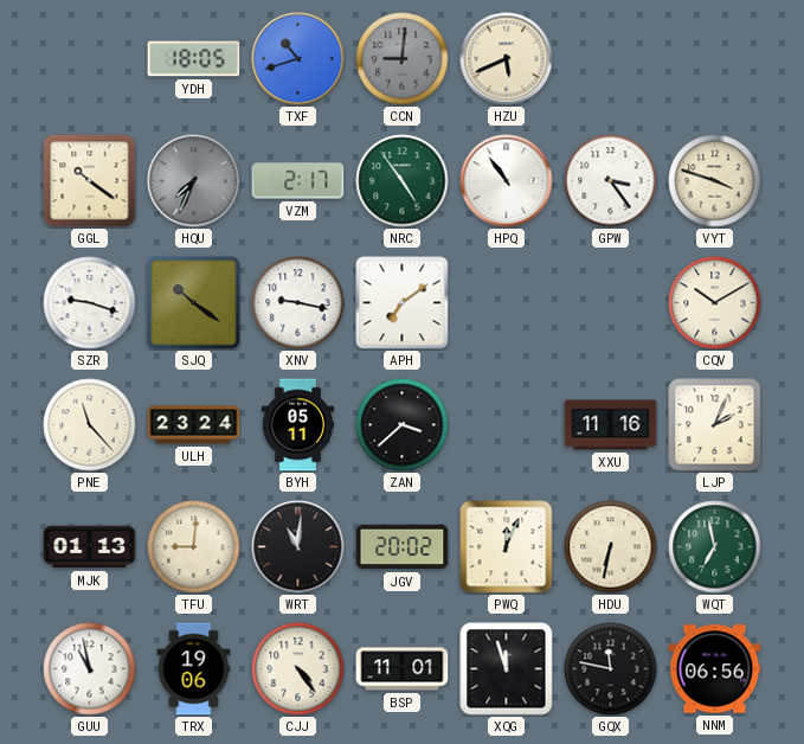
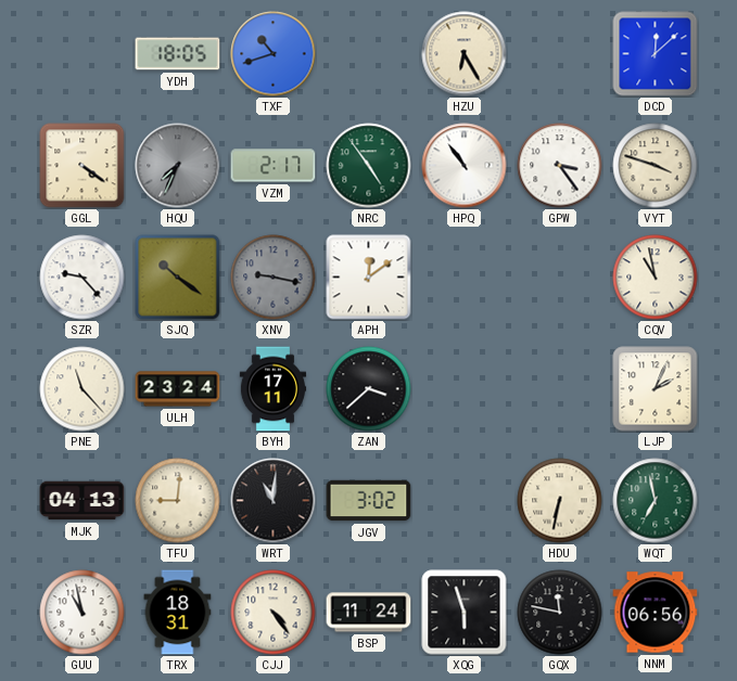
CCN: 9:01 -> none
HZU: 5:41 -> 6:25
DCD: none -> 12:08
GGL: 10:21 -> 4:21
SZR: 9:18 -> 9:23
XNV dial: white -> grey
APH: 7:09 -> 12:09
CQV: 10:10 -> 10:58
BYH: 05:11 -> 17:11
XXU: 11:16 -> none
MJK: 01:13 -> 04:13
JGV: 20:02 -> 3:02
PWQ: 12:04 -> none
TRX: 19:06 -> 18:31
BSP: 11:01 -> 11:24
XQG: 11:57 -> 5:57
